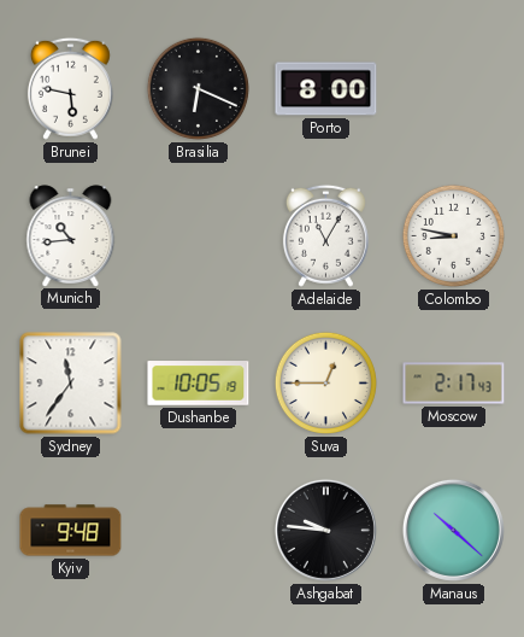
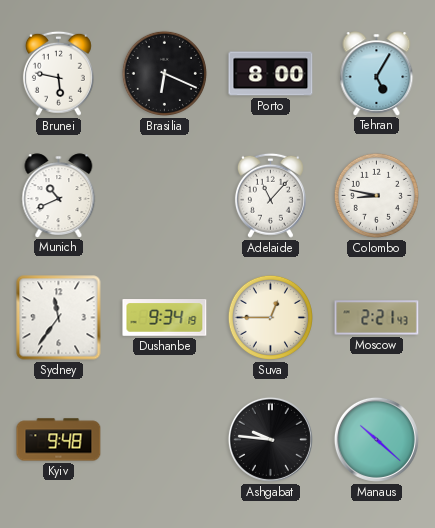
Tehran: none -> 5:05
Munich: 10:44 -> 10:41
Adelaide: 11:05 -> 11:07
Dushanbe: 10:05 -> 9:34
Moscow: 2:17 -> 2:21
